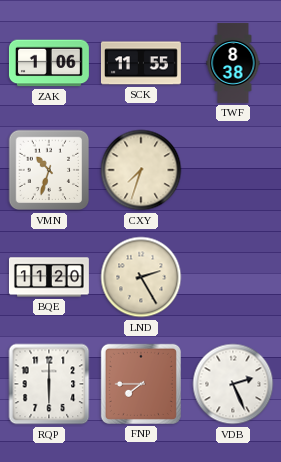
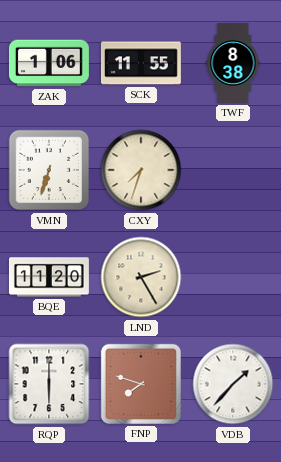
VMN: 10:33 -> 6:33
FNP: 7:45 -> 7:48
VDB: 2:26 -> 1:37
